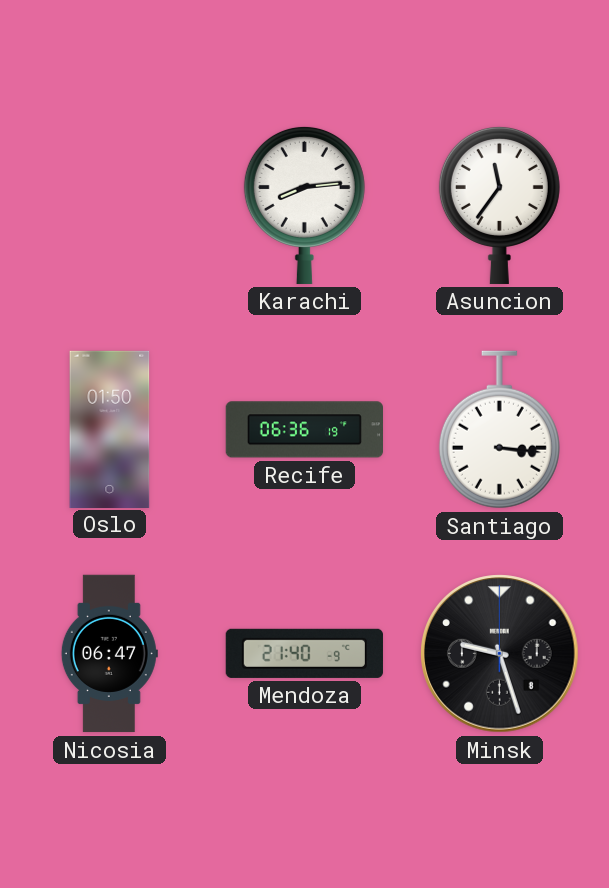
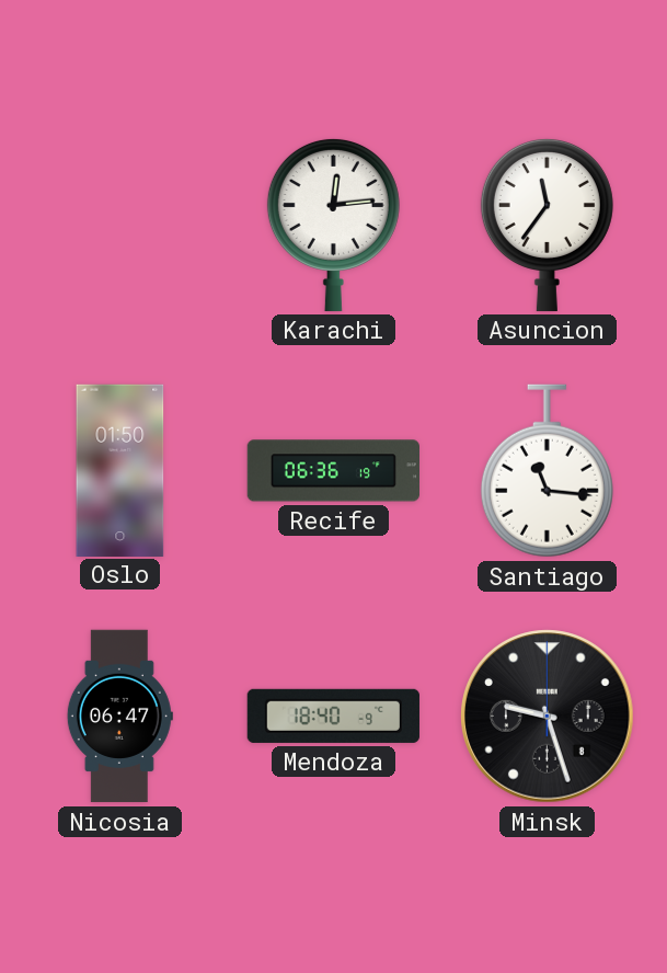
Karachi: 8:14 -> 12:14
Santiago: 3:16 -> 11:16
Mendoza: 21:40 -> 18:40
